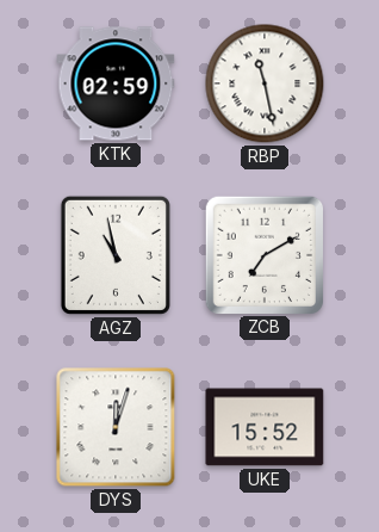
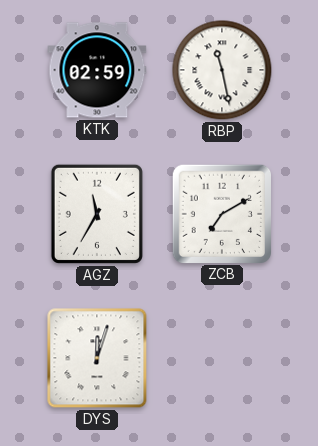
AGZ: 10:58 -> 11:35
UKE: 15:52 -> none
